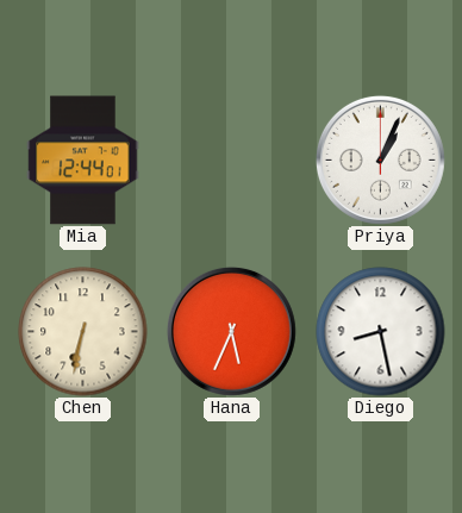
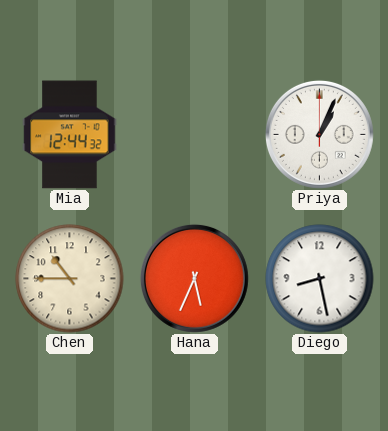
Mia: 12:44:01 -> 12:44:32
Chen: 6:32 -> 10:45
